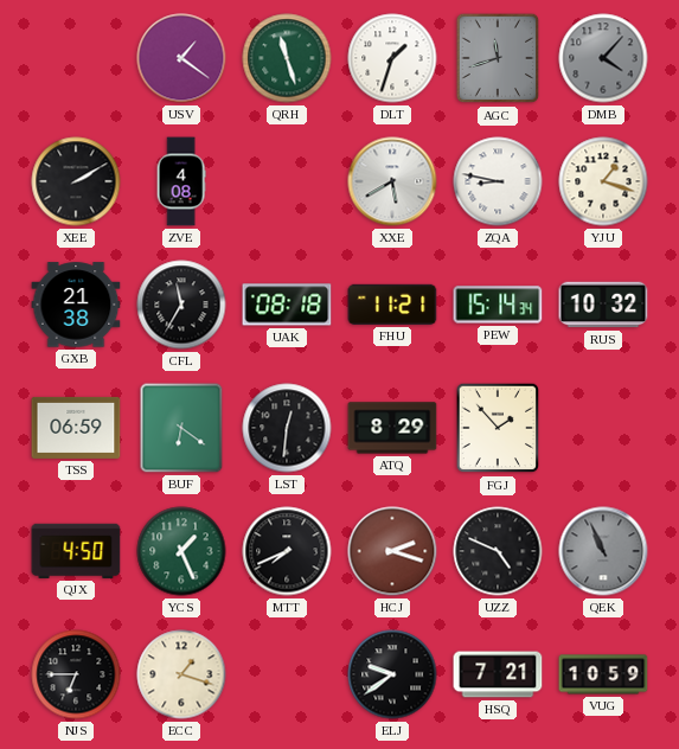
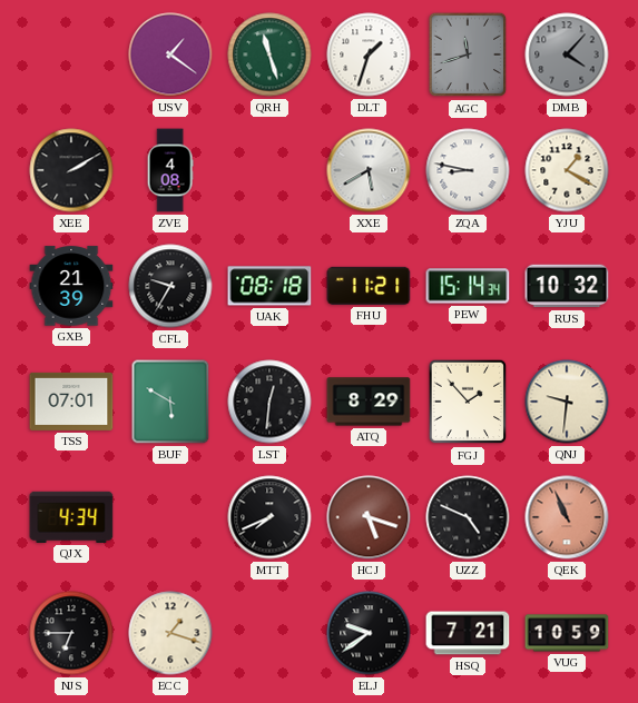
YJU: 1:18 -> 1:20
GXB: 21:38 -> 21:39
CFL: 11:35 -> 9:35
TSS: 06:59 -> 07:01
BUF: 6:21 -> 5:50
QNJ: none -> 9:31
QJX: 4:50 -> 4:34
YCS: 1:26 -> none
HCJ: 2:18 -> 5:18
QEK dial: grey -> salmon
